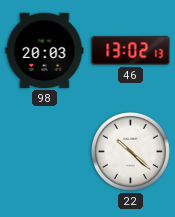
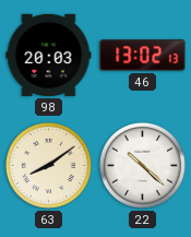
63: none -> 8:09
